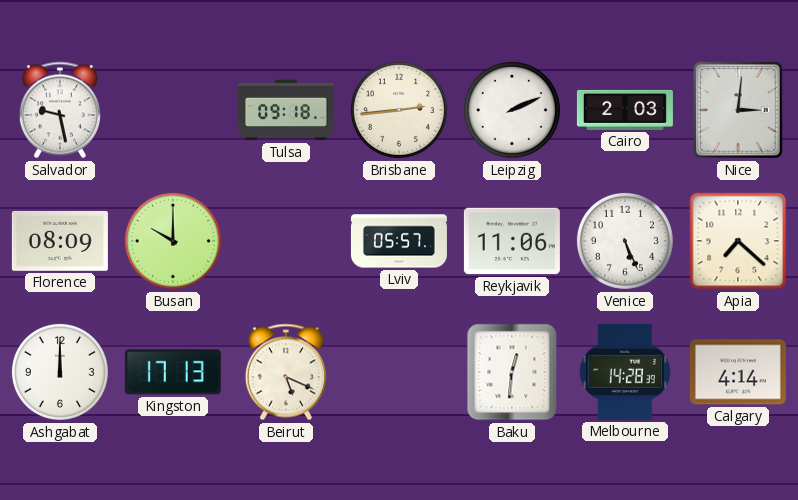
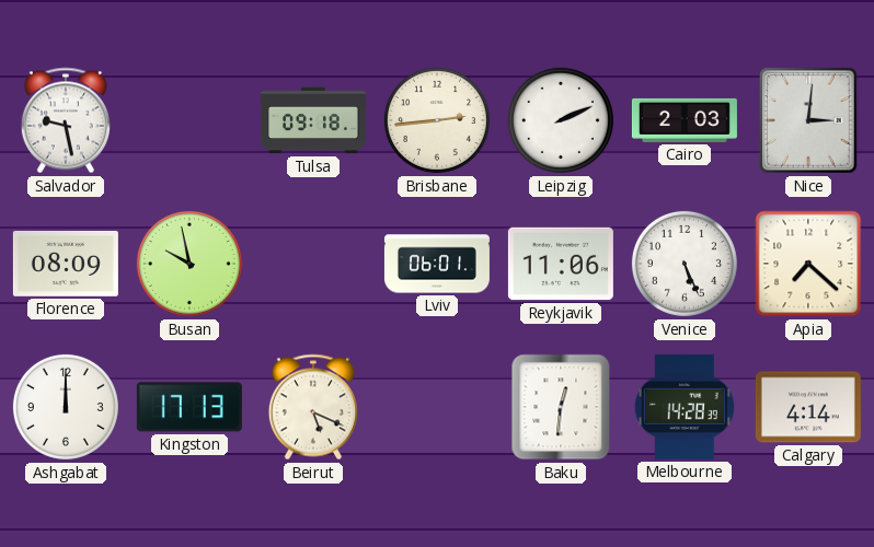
Busan: 10:00 -> 9:58
Lviv: 05:57 -> 06:01
